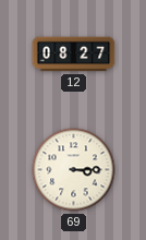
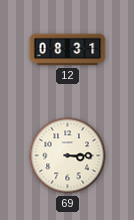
12: 08:27 -> 08:31
